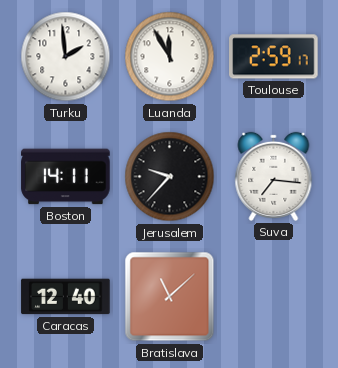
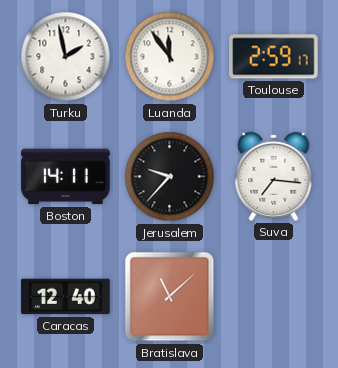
Turku: 1:59 -> 1:58
Luanda: 11:55 -> 11:54
